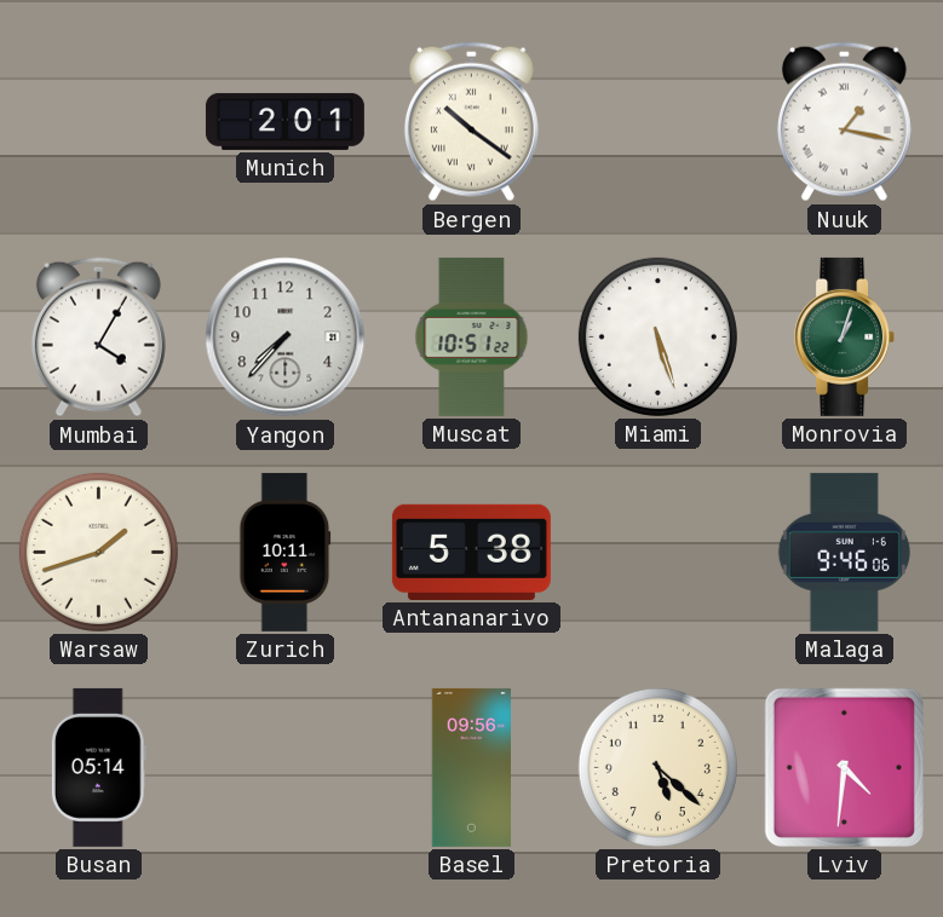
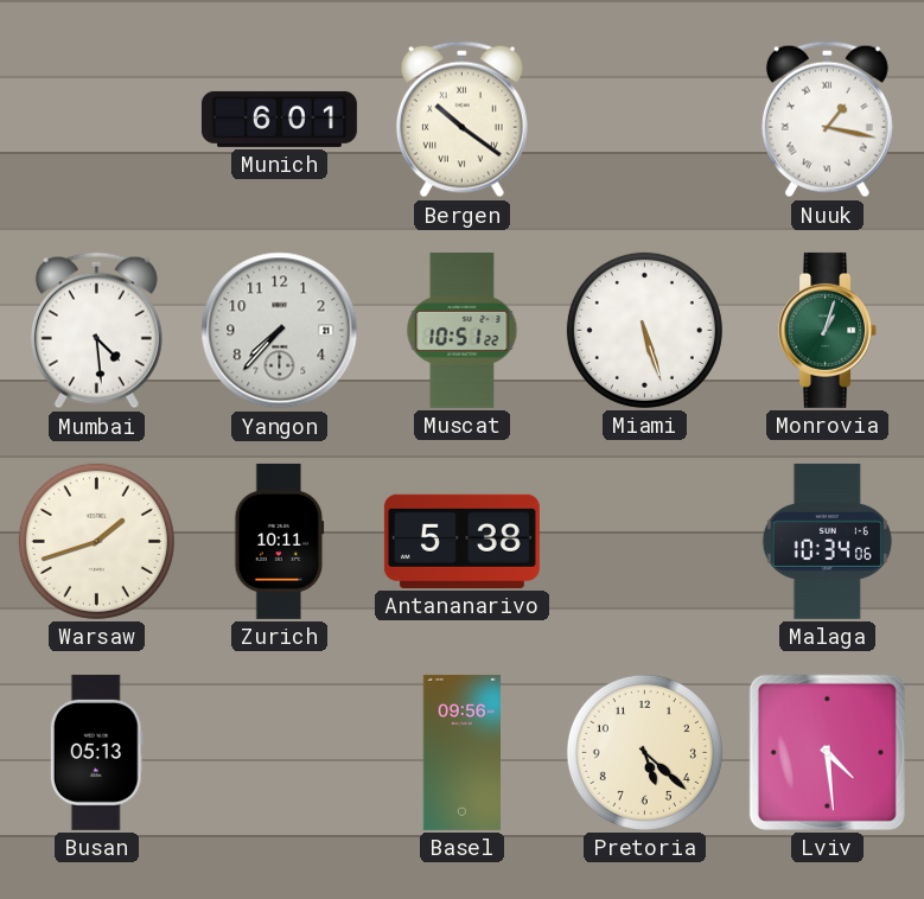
Munich: 2:01 -> 6:01
Mumbai: 4:05 -> 4:29
Malaga: 9:46 -> 10:34
Busan: 05:14 -> 05:13
Lviv: 4:31 -> 4:29
